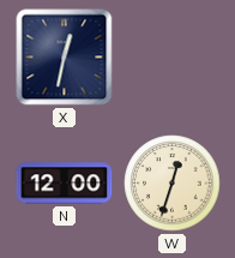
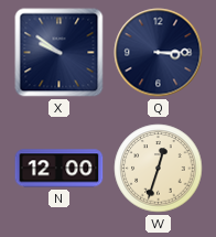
X: 12:32 -> 9:51
Q: none -> 3:15
